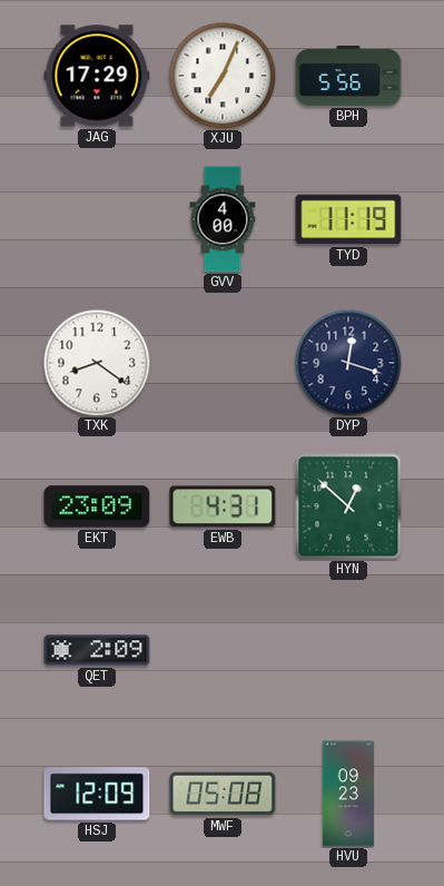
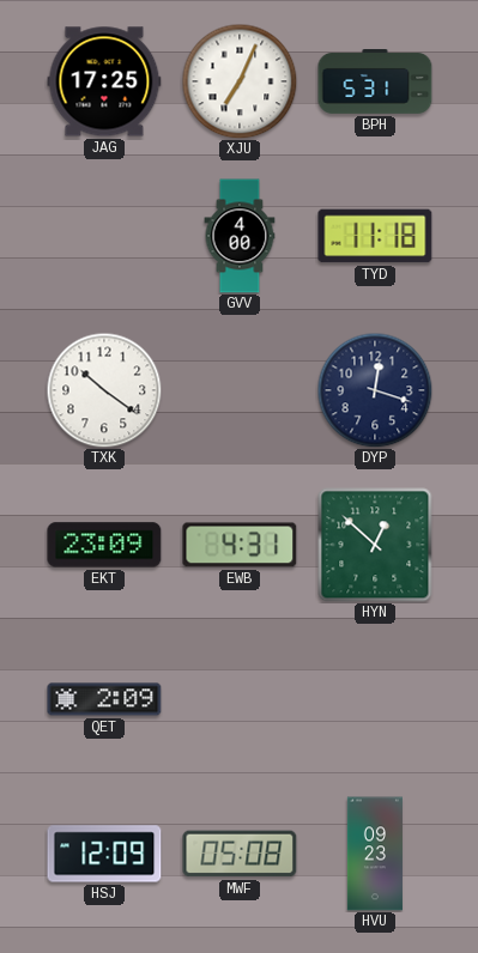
JAG: 17:29 -> 17:25
BPH: 5:56 -> 5:31
TYD: 11:19 -> 11:18
TXK: 8:21 -> 10:21
